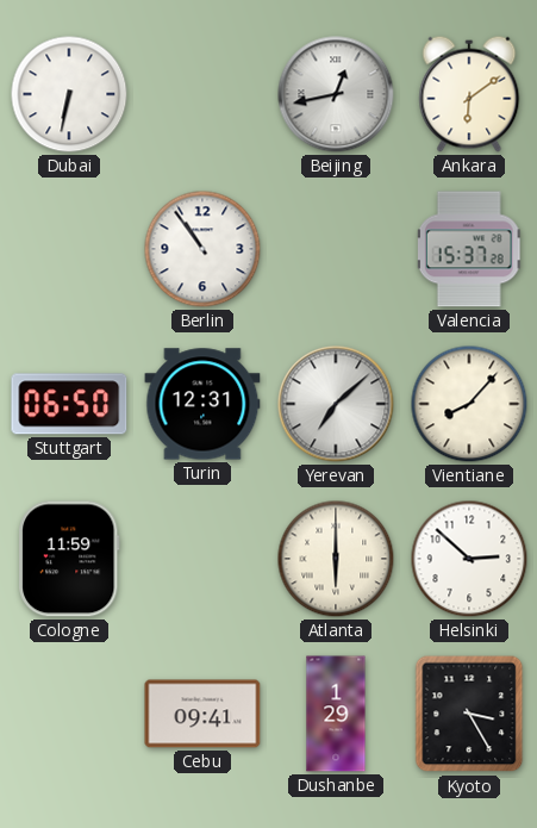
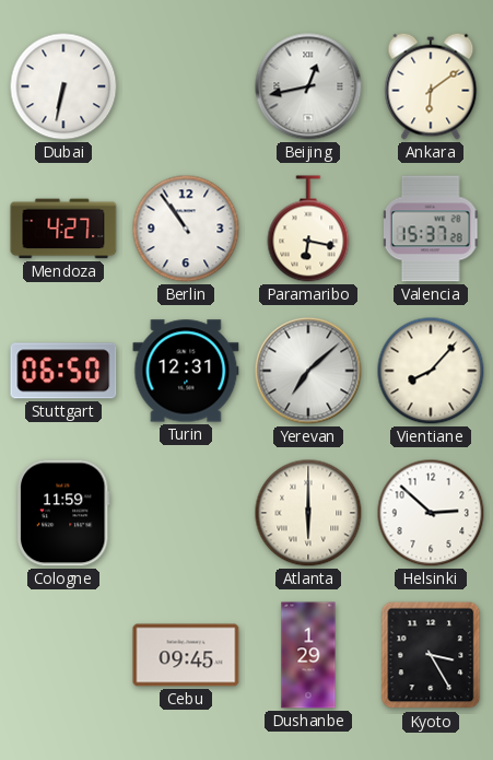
Mendoza: none -> 4:27
Paramaribo: none -> 6:17
Cebu: 09:41 -> 09:45
